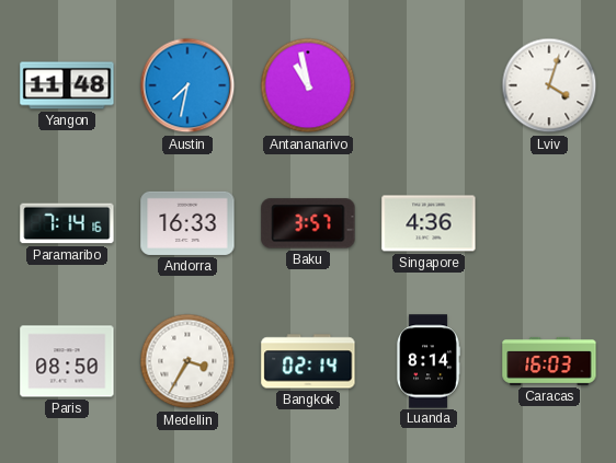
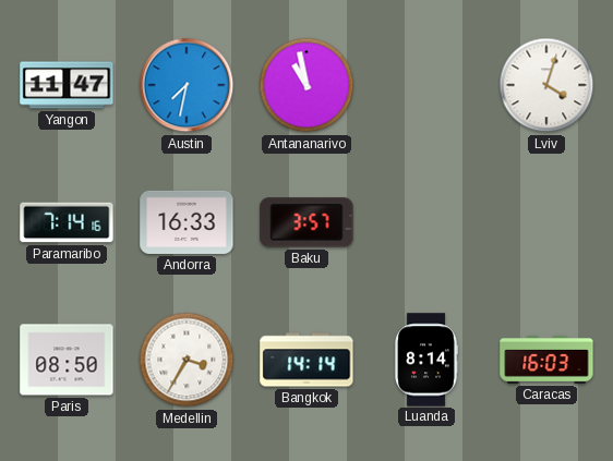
Yangon: 11:48 -> 11:47
Singapore: 4:36 -> none
Bangkok: 02:14 -> 14:14
